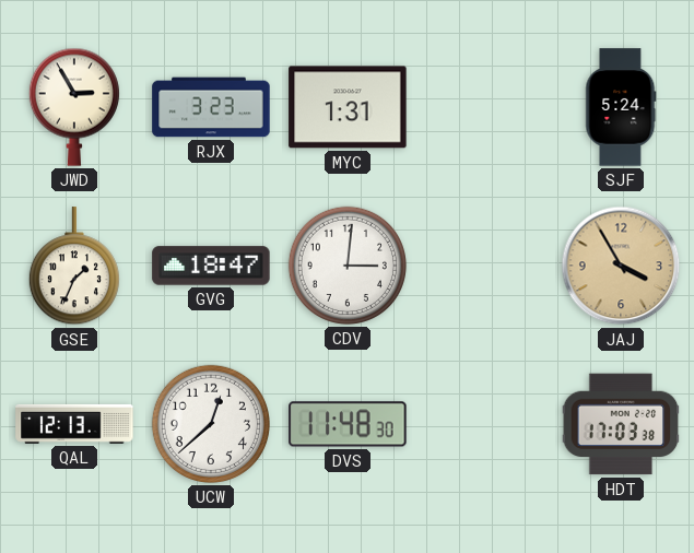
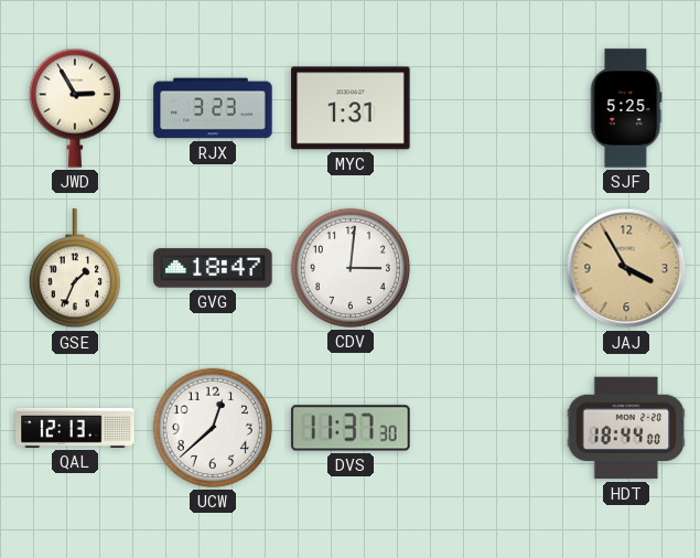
SJF: 5:24 -> 5:25
DVS: 11:48 -> 11:37
HDT: 17:03 -> 18:44
